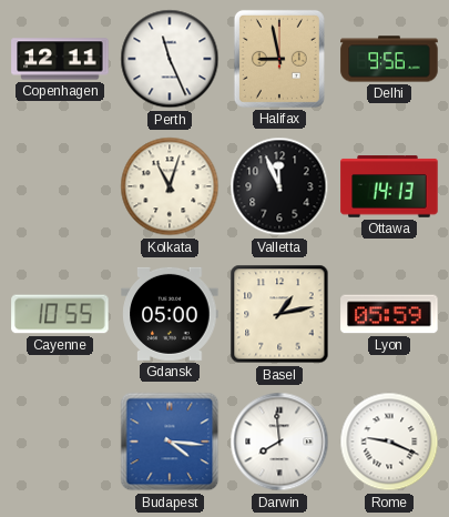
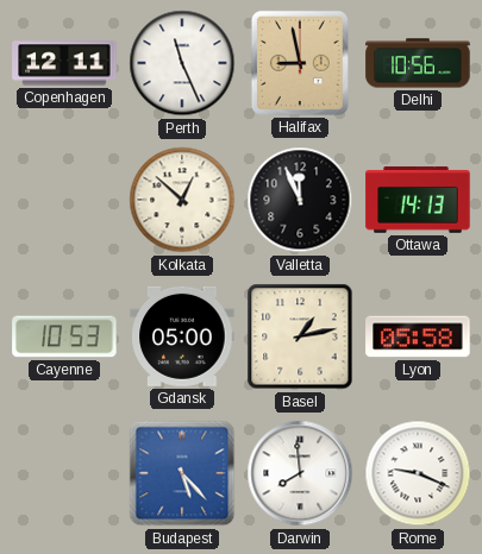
Delhi: 9:56 -> 10:56
Kolkata: 11:03 -> 12:52
Cayenne: 10:55 -> 10:53
Lyon: 05:59 -> 05:58
Budapest: 4:16 -> 5:23
